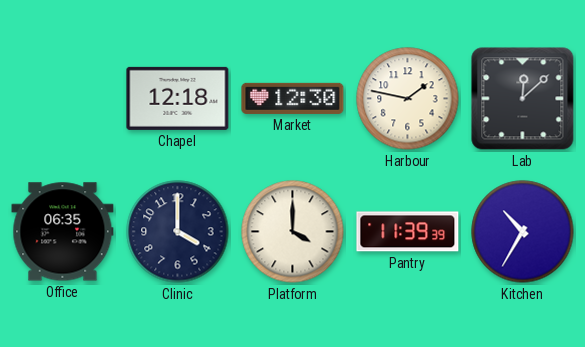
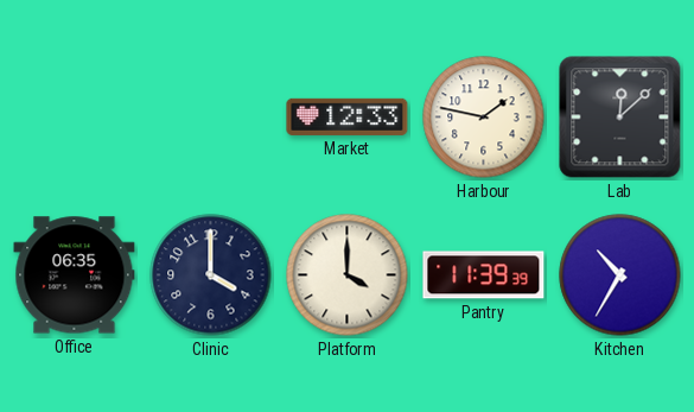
Chapel: 12:18 -> none
Market: 12:30 -> 12:33
